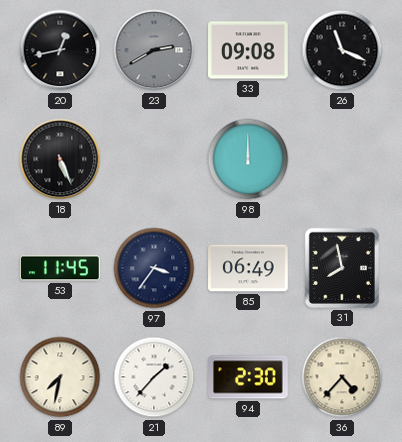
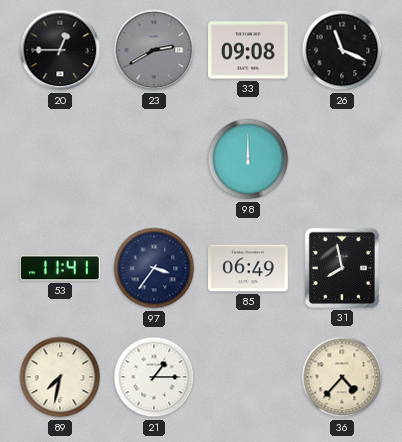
20: 12:43 -> 12:45
18: 5:26 -> none
53: 11:45 -> 11:41
21: 1:37 -> 1:15
94: 2:30 -> none
